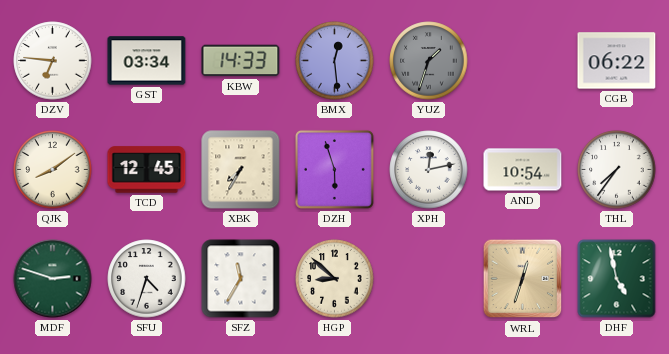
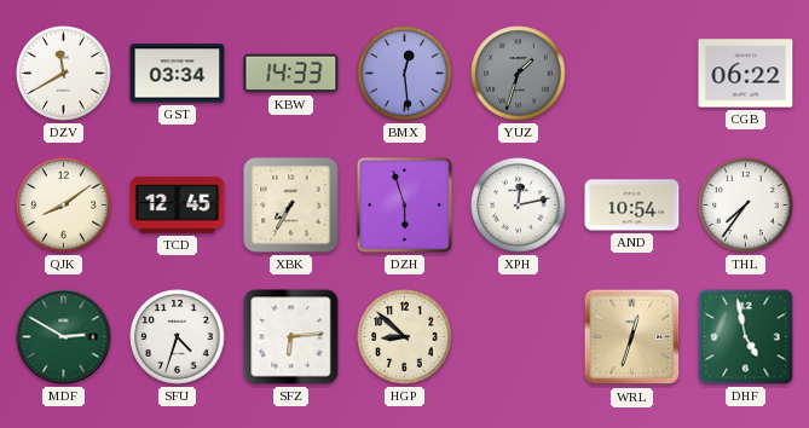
DZV: 6:46 -> 11:40
MDF: 2:48 -> 2:50
SFZ: 11:35 -> 6:14
